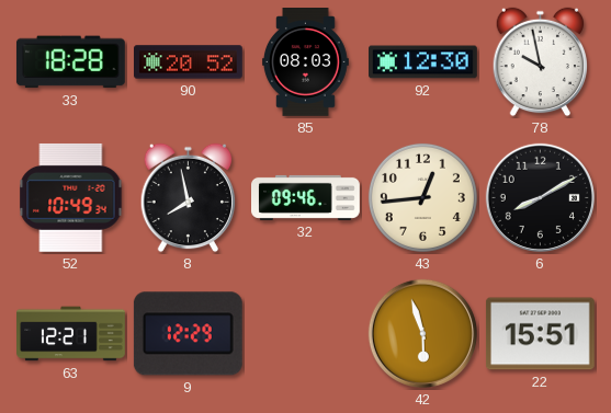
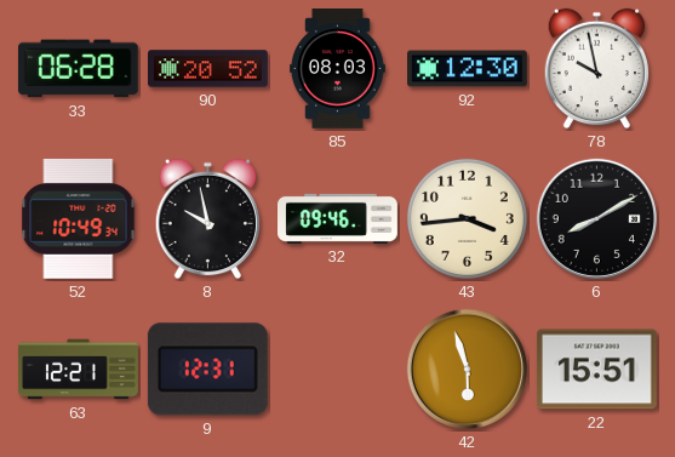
33: 18:28 -> 06:28
8: 7:58 -> 9:58
43: 12:44 -> 3:44
9: 12:29 -> 12:31
